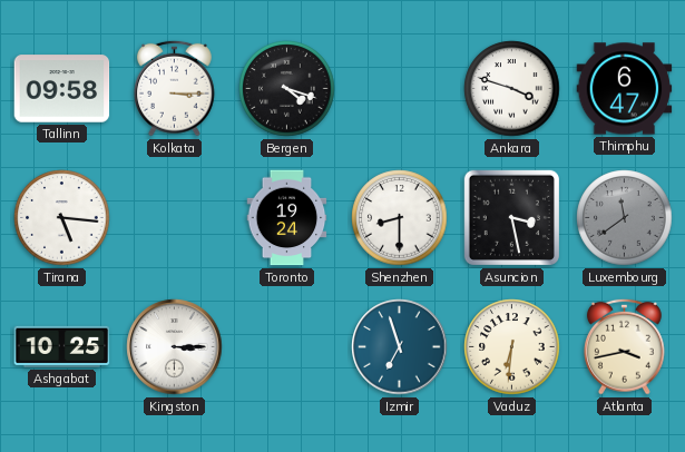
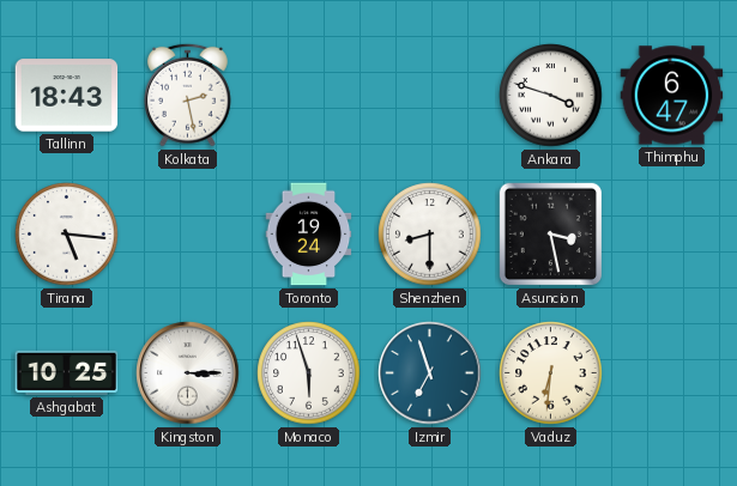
Tallinn: 09:58 -> 18:43
Kolkata: 3:15 -> 2:28
Bergen: 4:18 -> none
Luxembourg: 11:39 -> none
Monaco: none -> 5:57
Atlanta: 3:43 -> none
